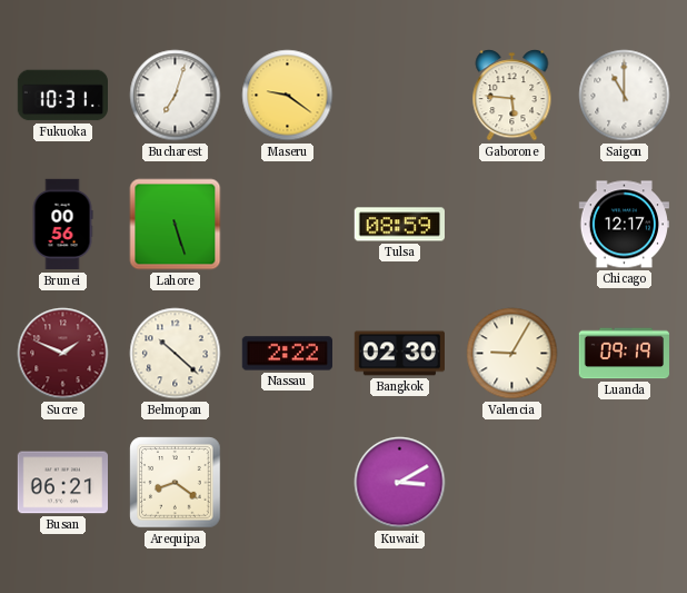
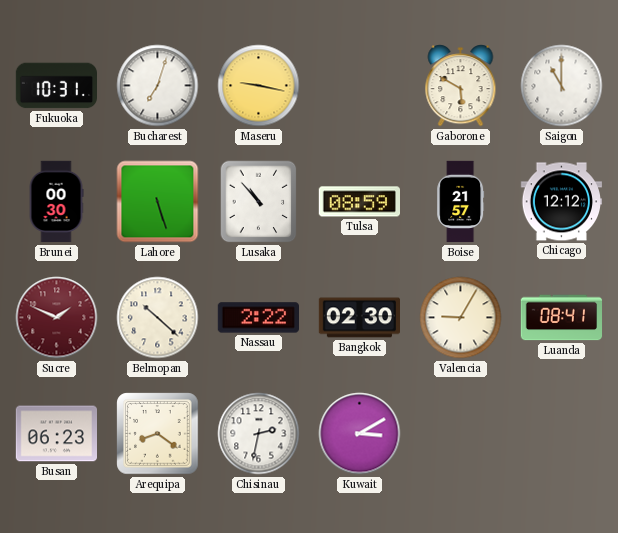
Maseru: 9:21 -> 9:17
Gaborone: 5:46 -> 5:50
Brunei: 00:56 -> 00:30
Lusaka: none -> 10:53
Boise: none -> 21:57
Chicago: 12:17 -> 12:12
Luanda: 09:19 -> 08:41
Busan: 06:21 -> 06:23
Chisinau: none -> 2:32
